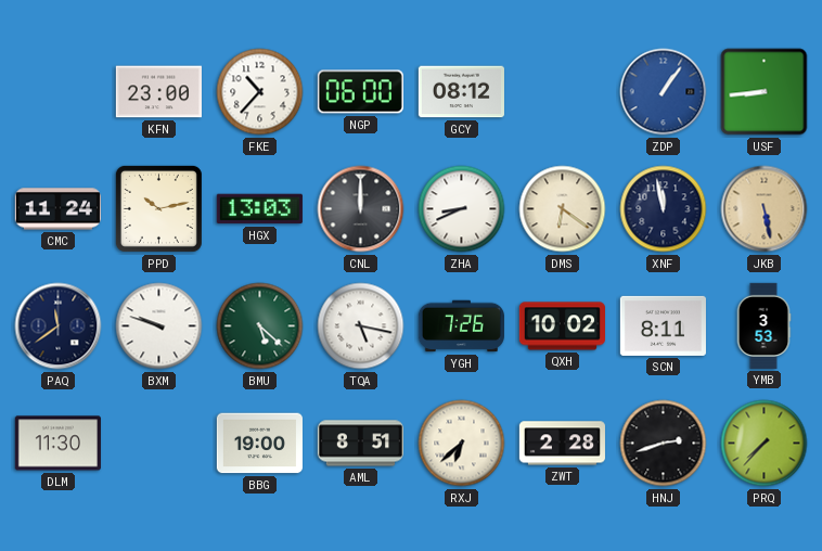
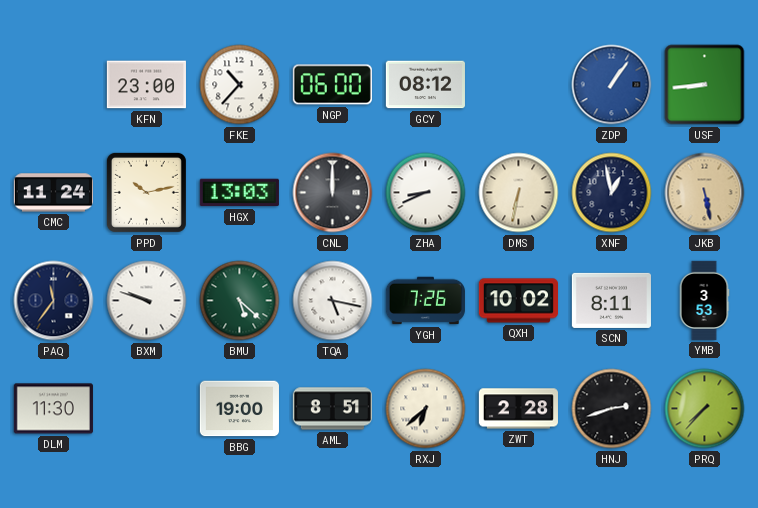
DMS: 6:21 -> 6:32
XNF: 11:58 -> 12:58
PAQ: 11:39 -> 11:36
